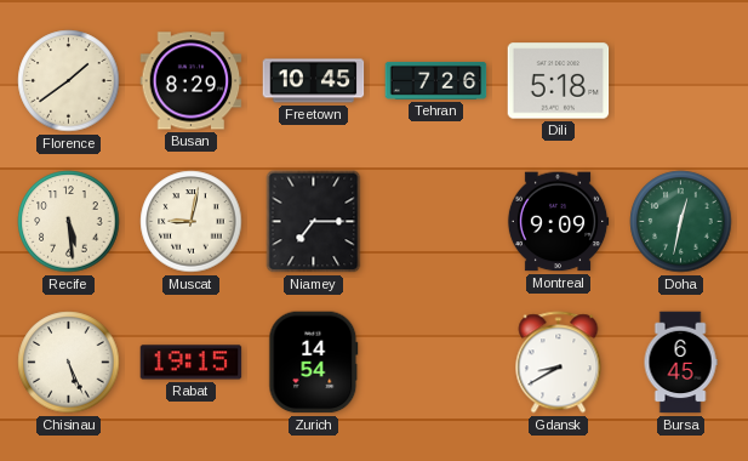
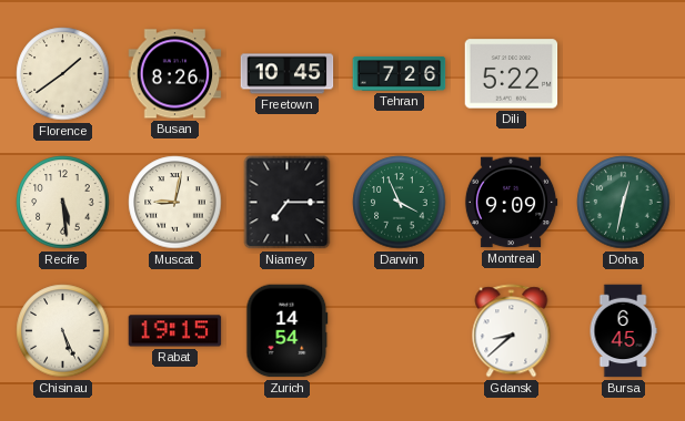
Busan: 8:29 -> 8:26
Dili: 5:18 -> 5:22
Darwin: none -> 3:56
Gdansk: 8:40 -> 8:38
